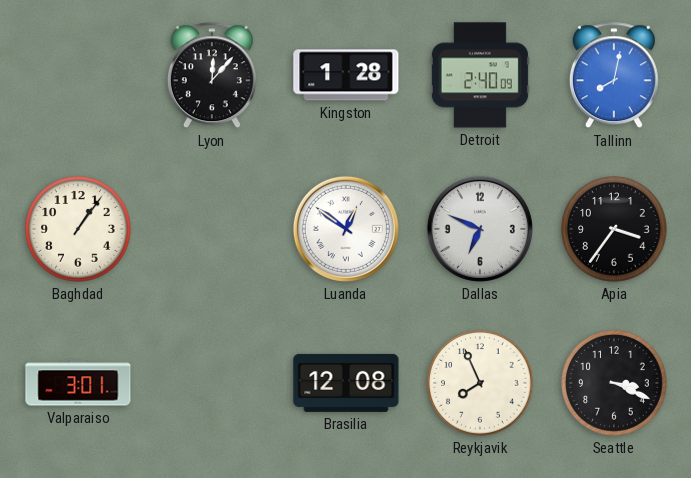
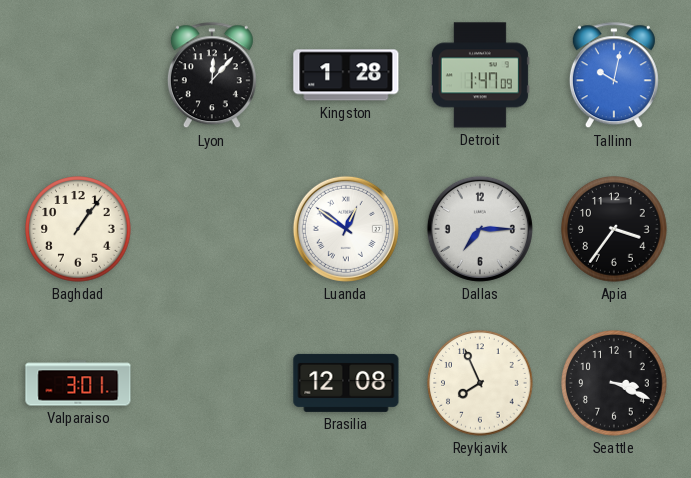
Detroit: 2:40 -> 1:47
Tallinn: 8:02 -> 10:02
Dallas: 6:49 -> 7:15
